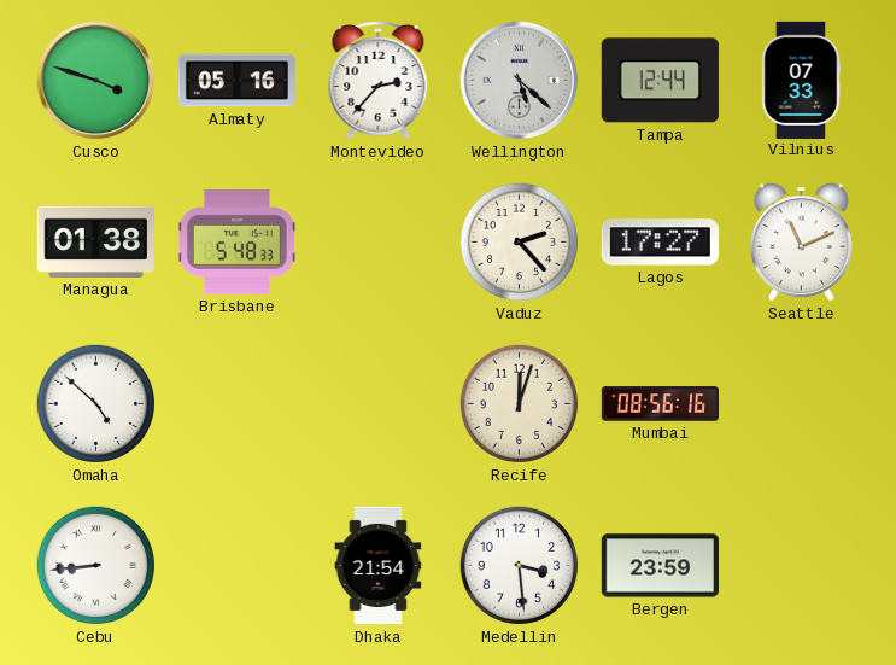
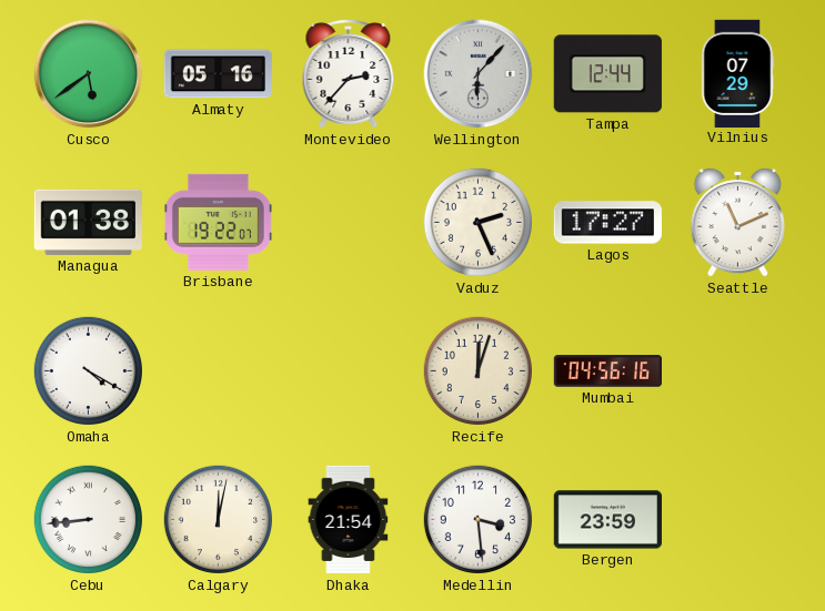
Cusco: 3:48 -> 5:39
Wellington: 5:22 -> 6:07
Vilnius: 07:33 -> 07:29
Brisbane: 5:48 -> 19:22
Vaduz: 2:23 -> 2:26
Omaha: 4:52 -> 4:20
Mumbai: 08:56 -> 04:56
Calgary: none -> 12:02
